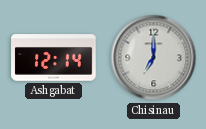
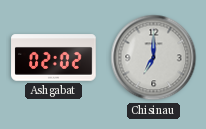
Ashgabat: 12:14 -> 02:02
